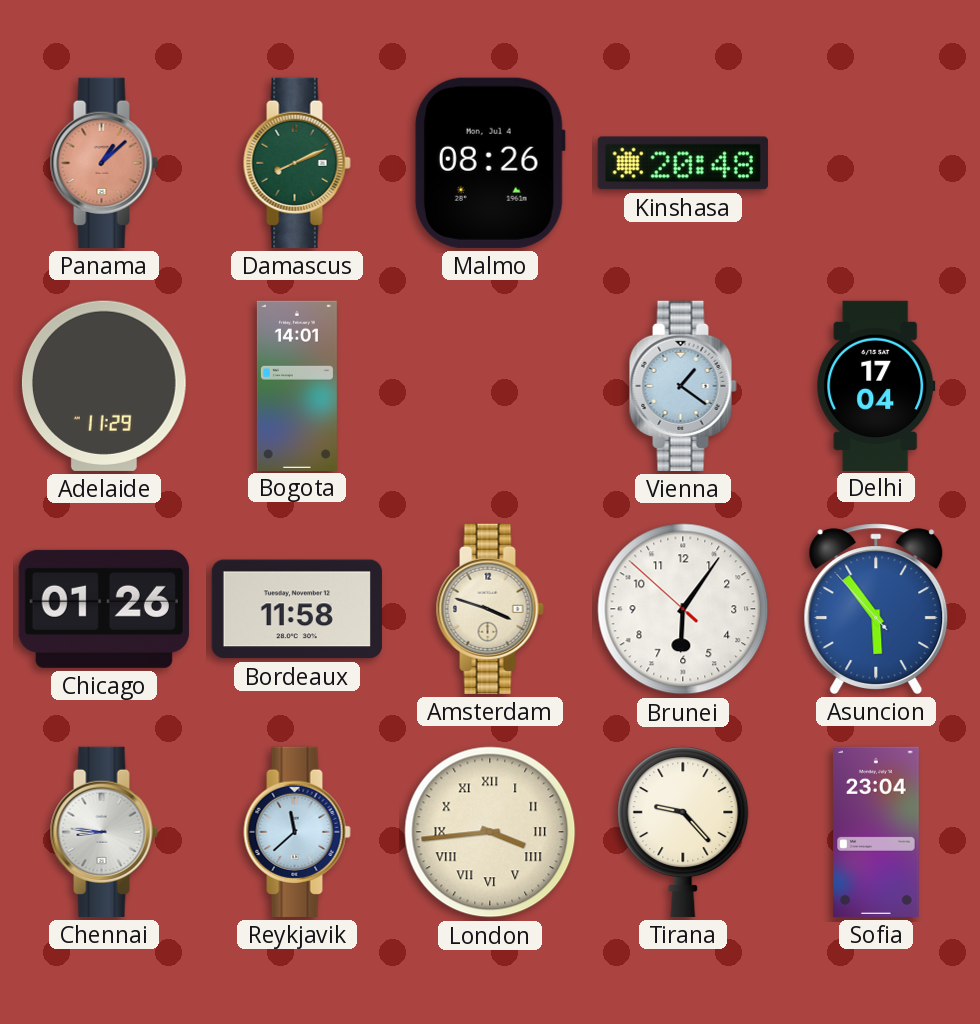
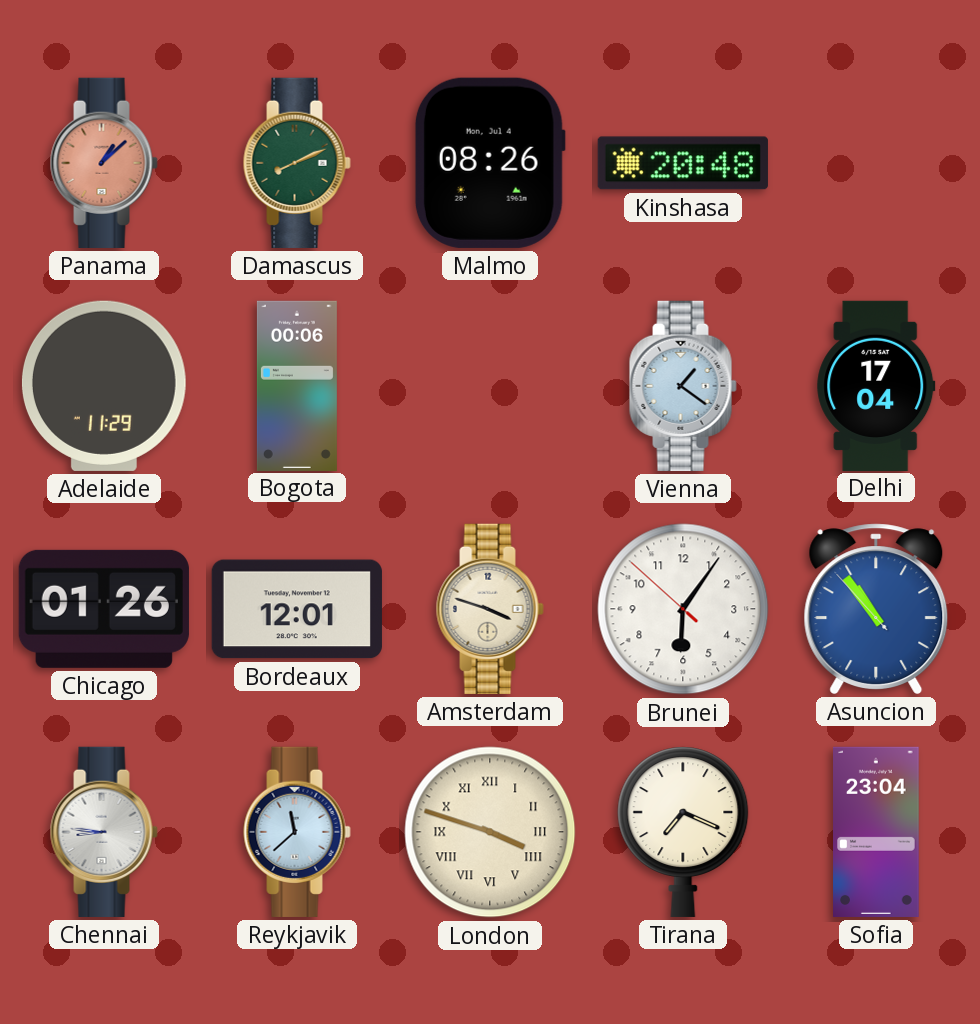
Bogota: 14:01 -> 00:06
Bordeaux: 11:58 -> 12:01
Asuncion: 5:53 -> 10:53
London: 3:44 -> 3:48
Tirana: 9:23 -> 7:19
